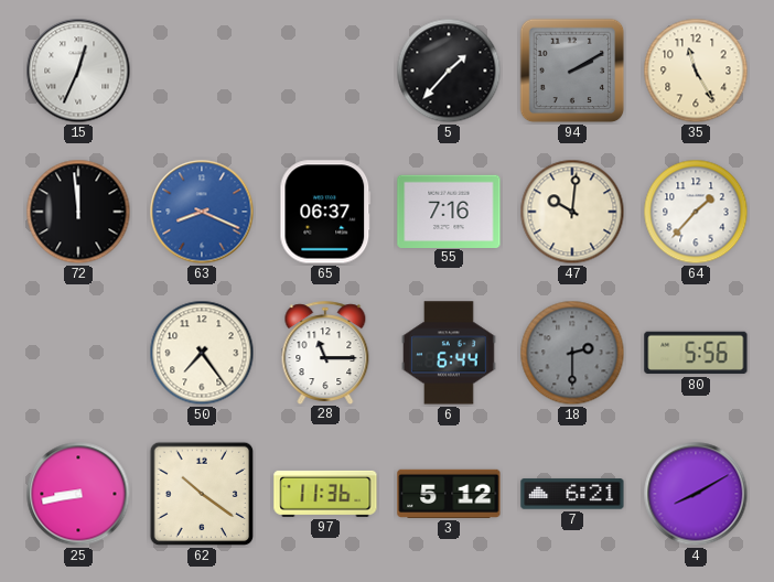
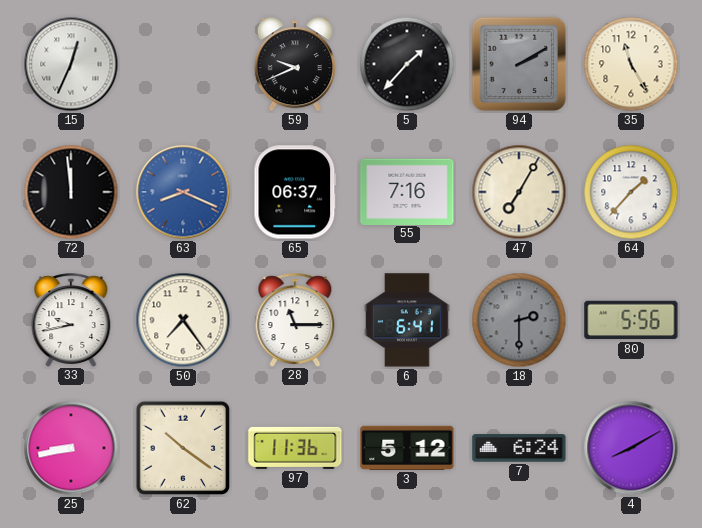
59: none -> 9:41
47: 10:01 -> 7:05
33: none -> 9:43
6: 6:44 -> 6:41
7: 6:21 -> 6:24
